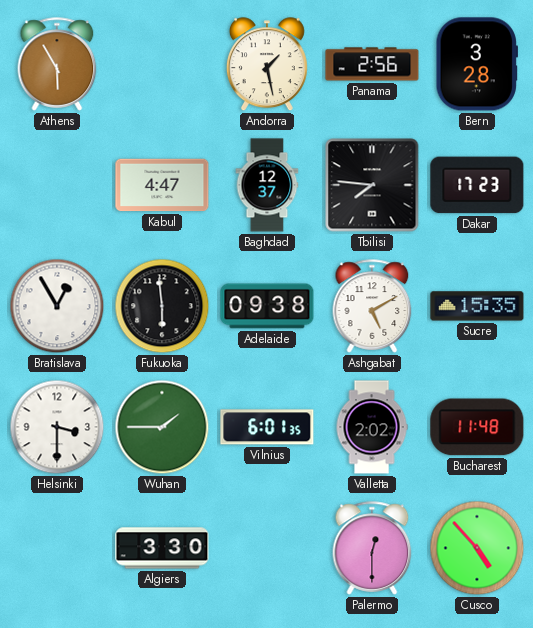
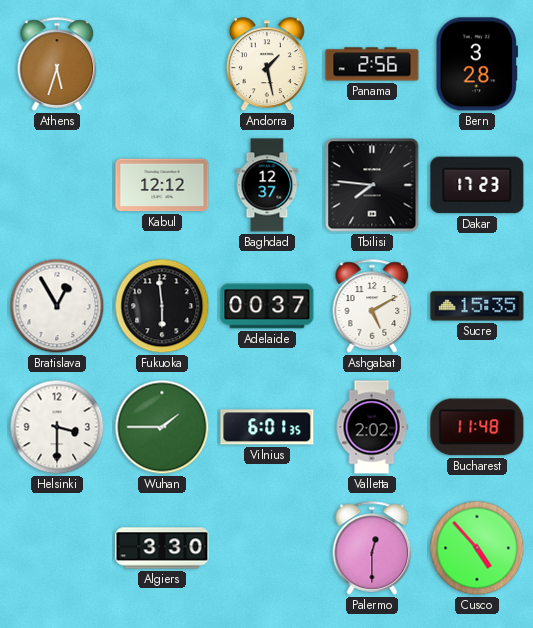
Athens: 5:55 -> 5:33
Kabul: 4:47 -> 12:12
Adelaide: 09:38 -> 00:37
